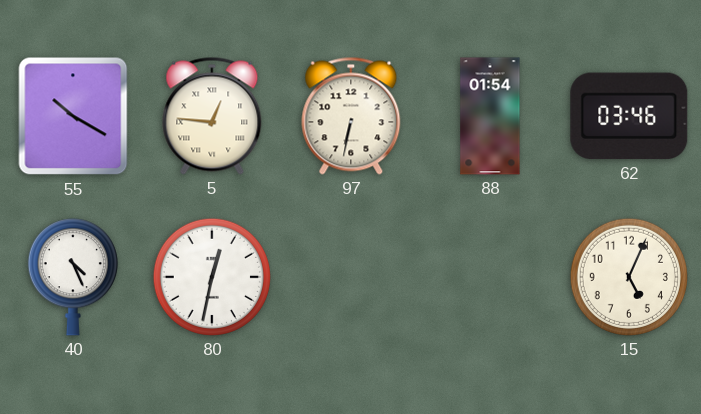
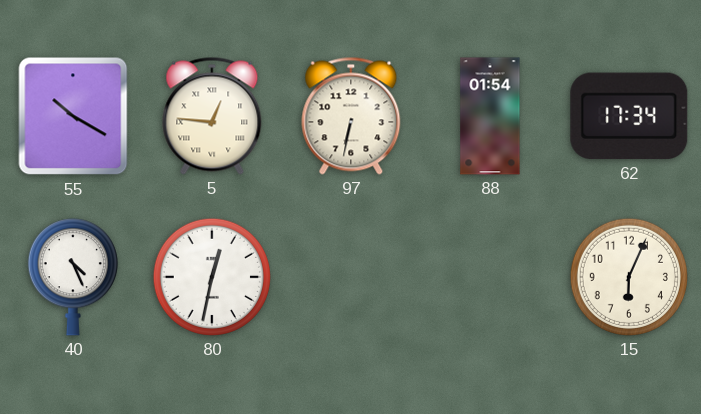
62: 03:46 -> 17:34
15: 5:04 -> 6:04
